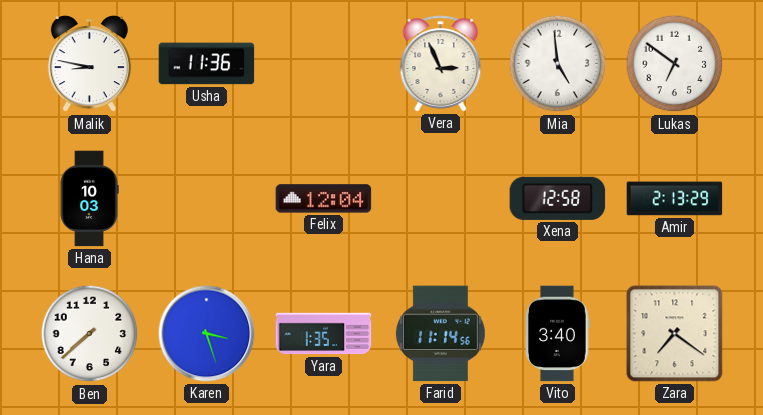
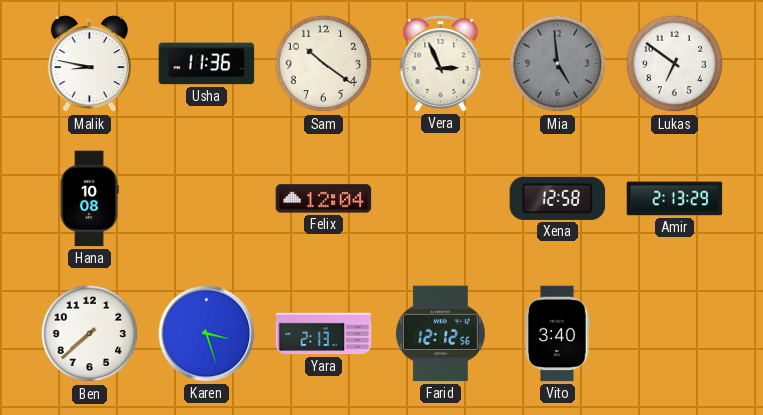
Sam: none -> 10:21
Mia dial: white -> grey
Hana: 10:03 -> 10:08
Yara: 1:35 -> 2:13
Farid: 11:14 -> 12:12
Zara: 7:21 -> none
